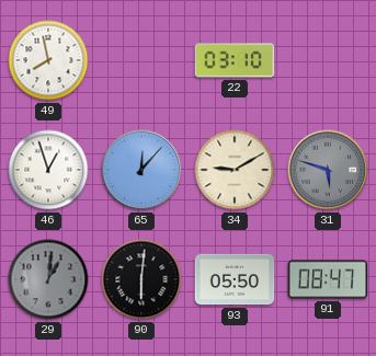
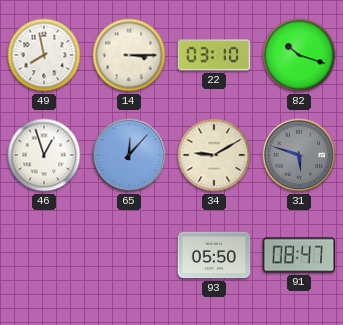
14: none -> 3:15
82: none -> 10:18
29: 1:01 -> none
90: 6:01 -> none
